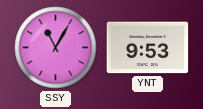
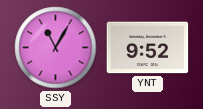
YNT: 9:53 -> 9:52
